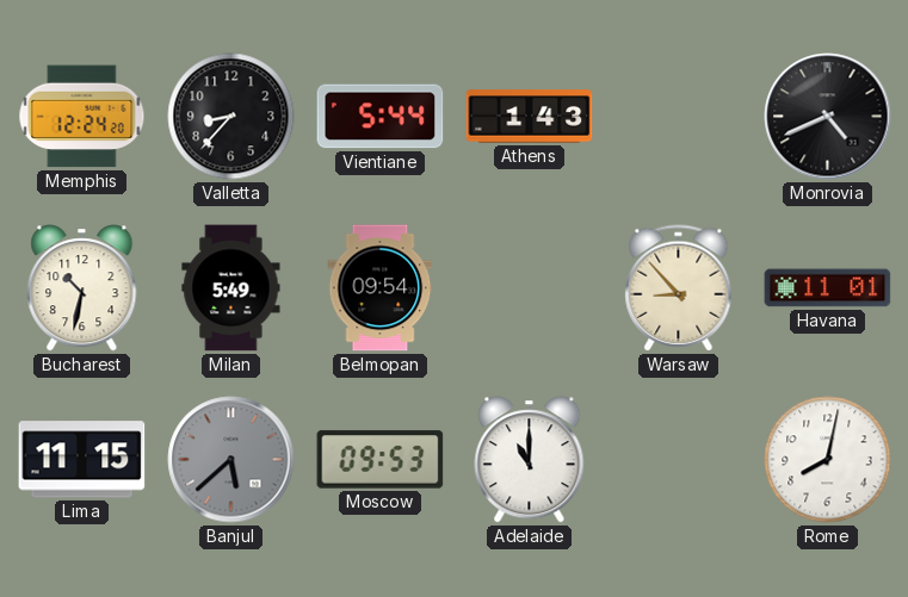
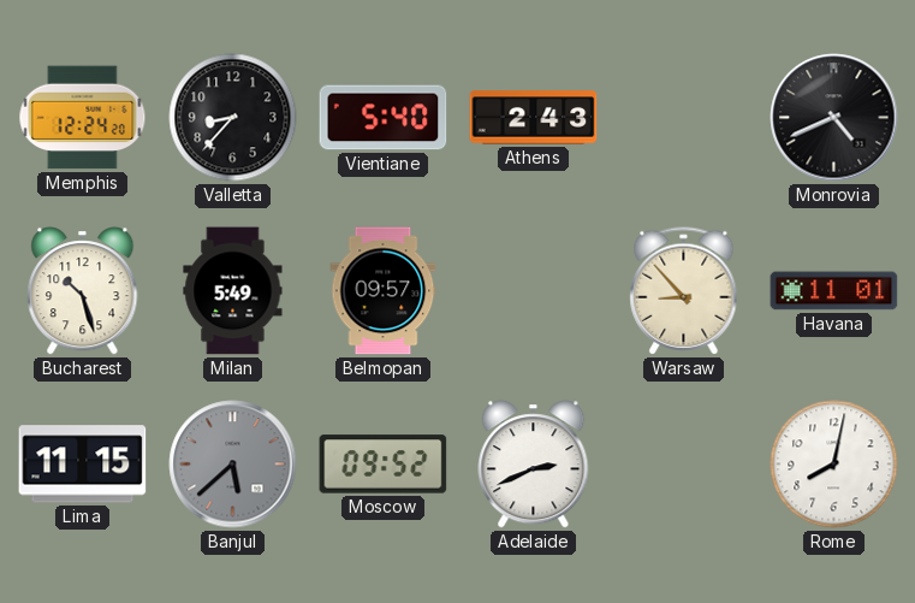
Vientiane: 5:44 -> 5:40
Athens: 1:43 -> 2:43
Bucharest: 10:32 -> 10:27
Belmopan: 09:54 -> 09:57
Moscow: 09:53 -> 09:52
Adelaide: 11:00 -> 2:41
